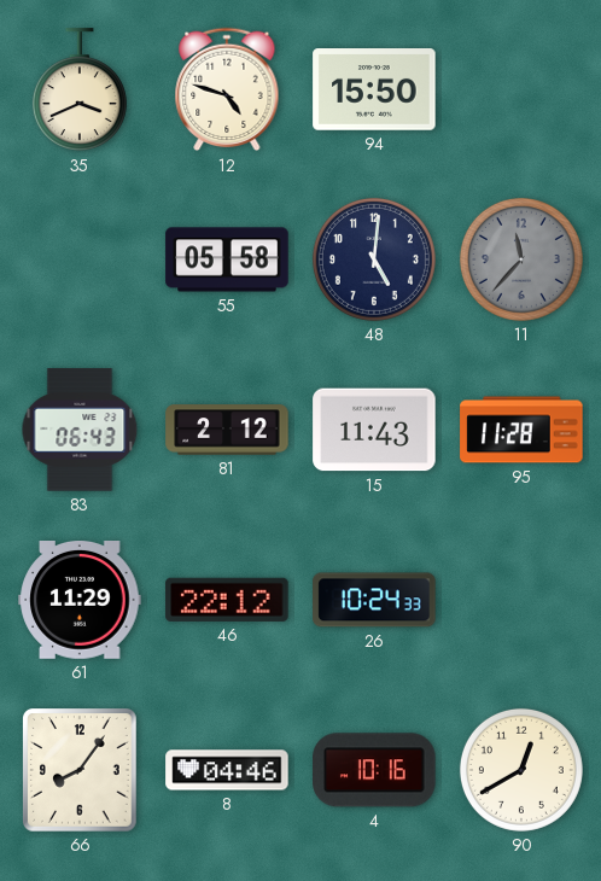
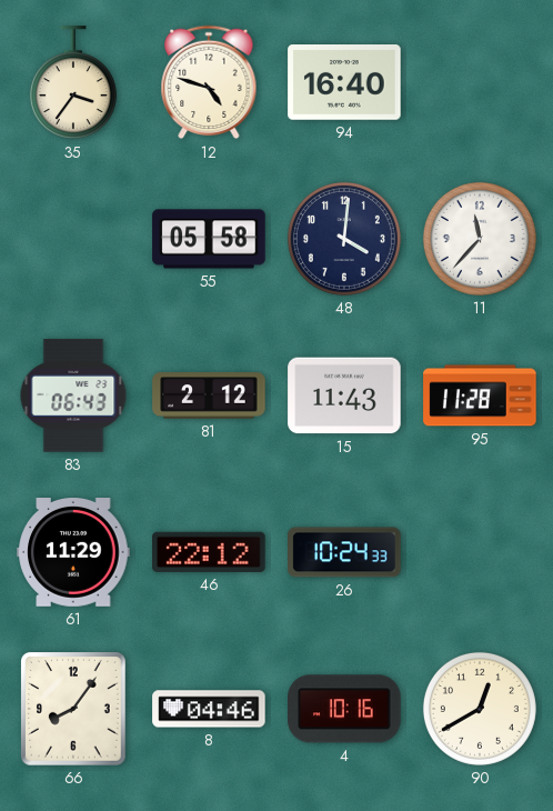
35: 3:41 -> 3:36
94: 15:50 -> 16:40
48: 5:01 -> 4:01
11 dial: grey -> white
